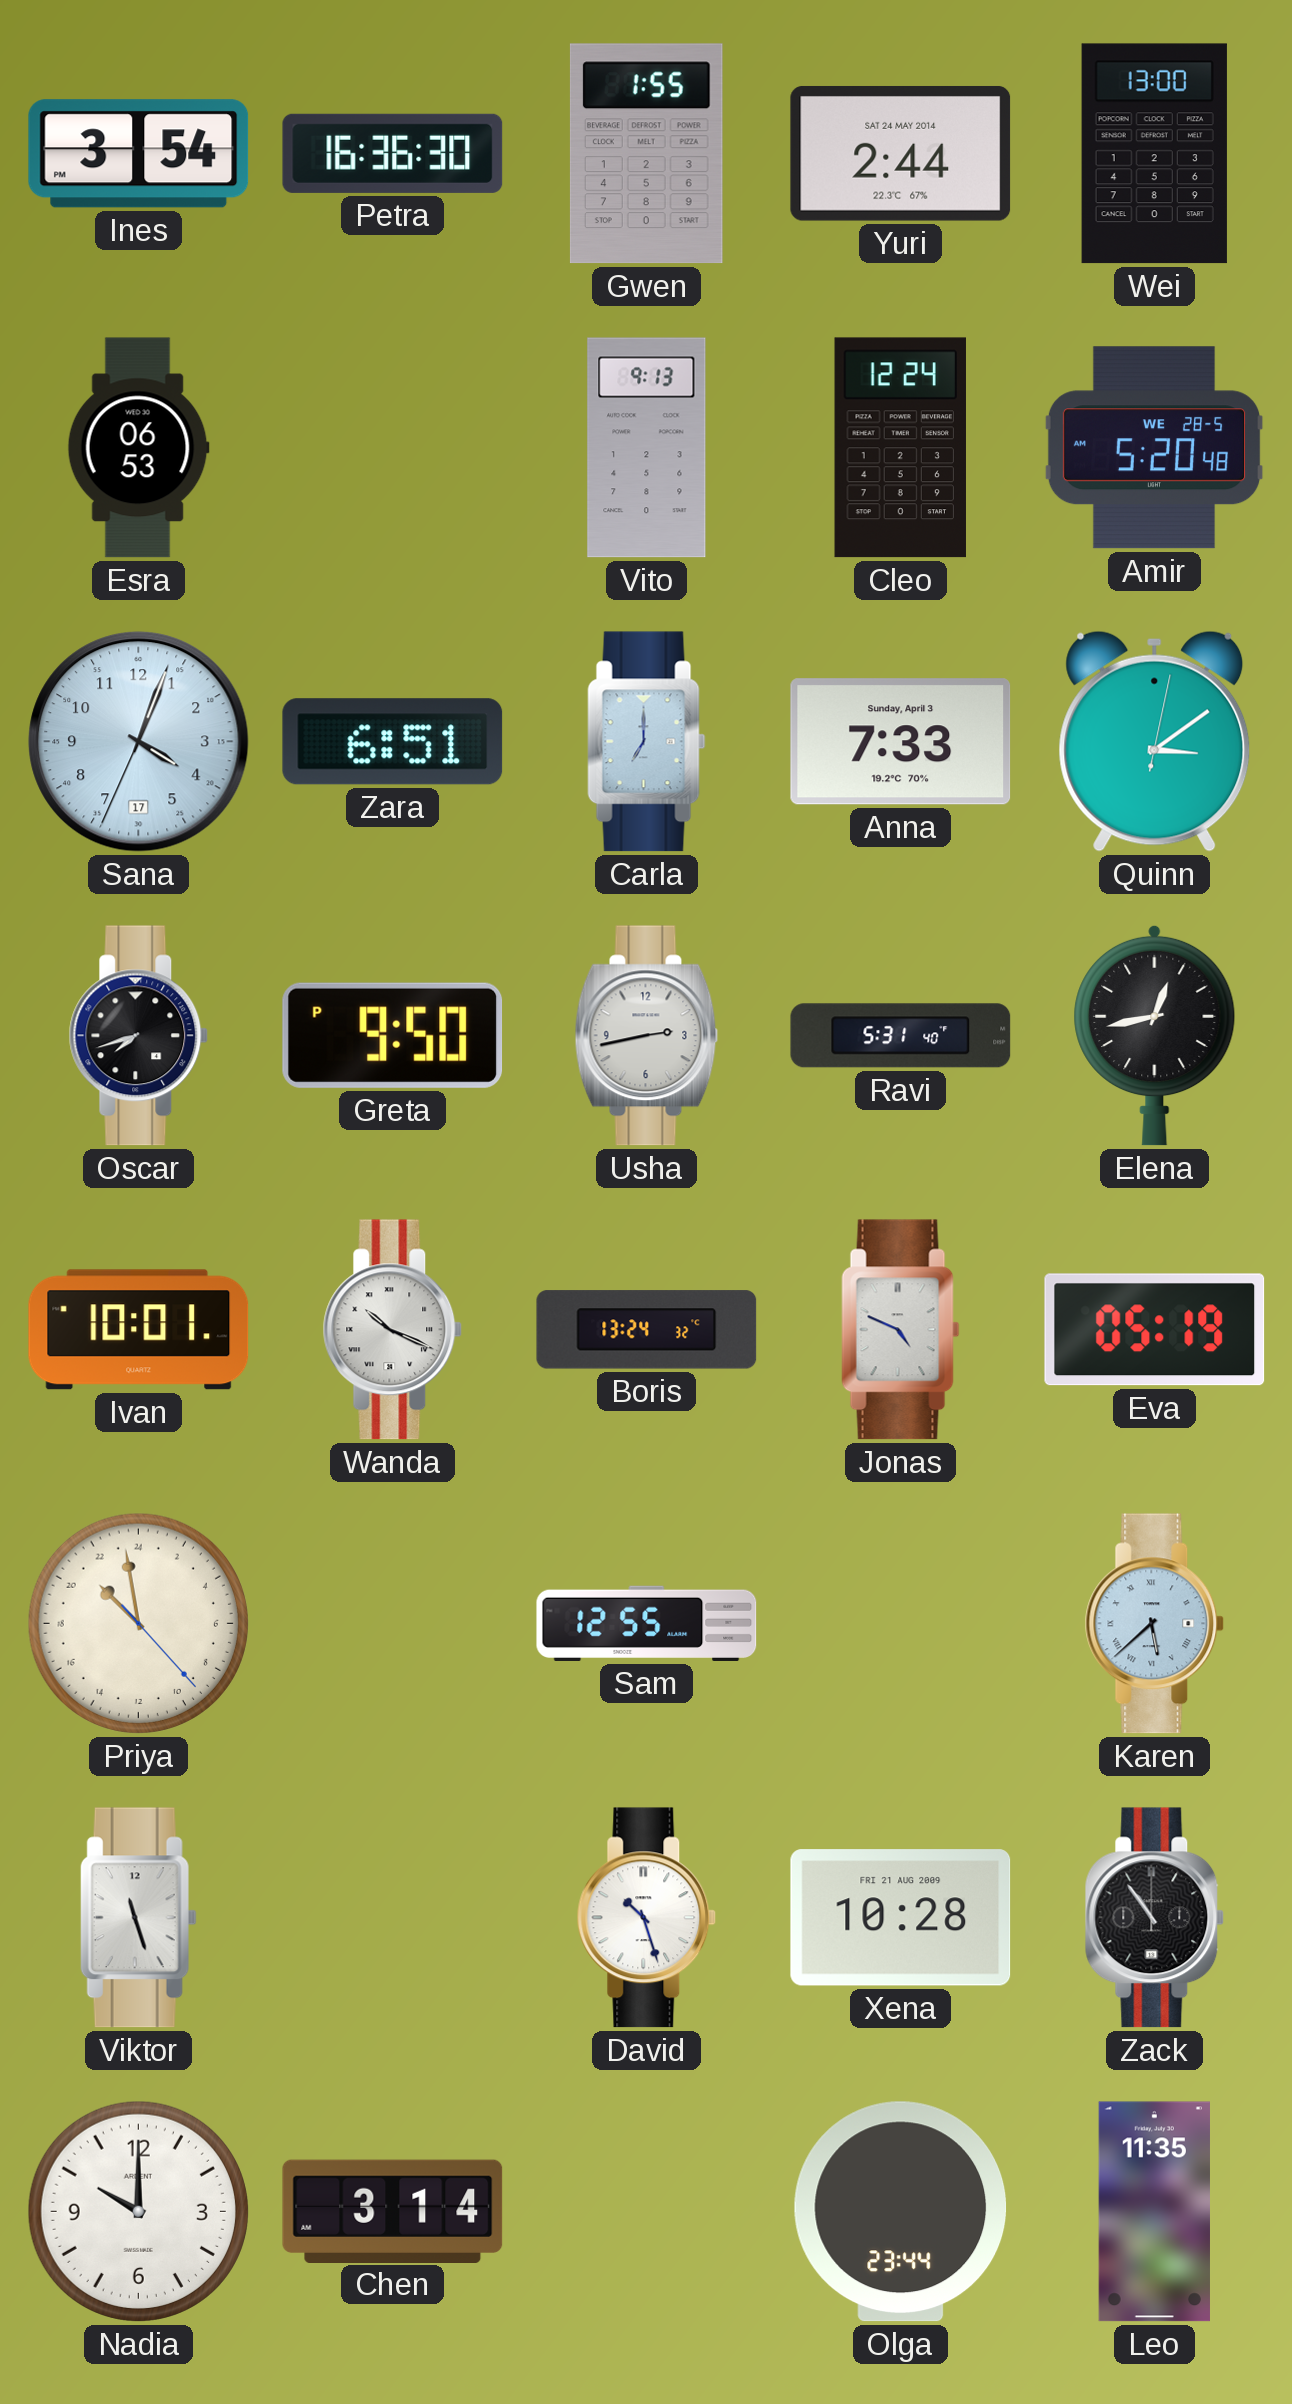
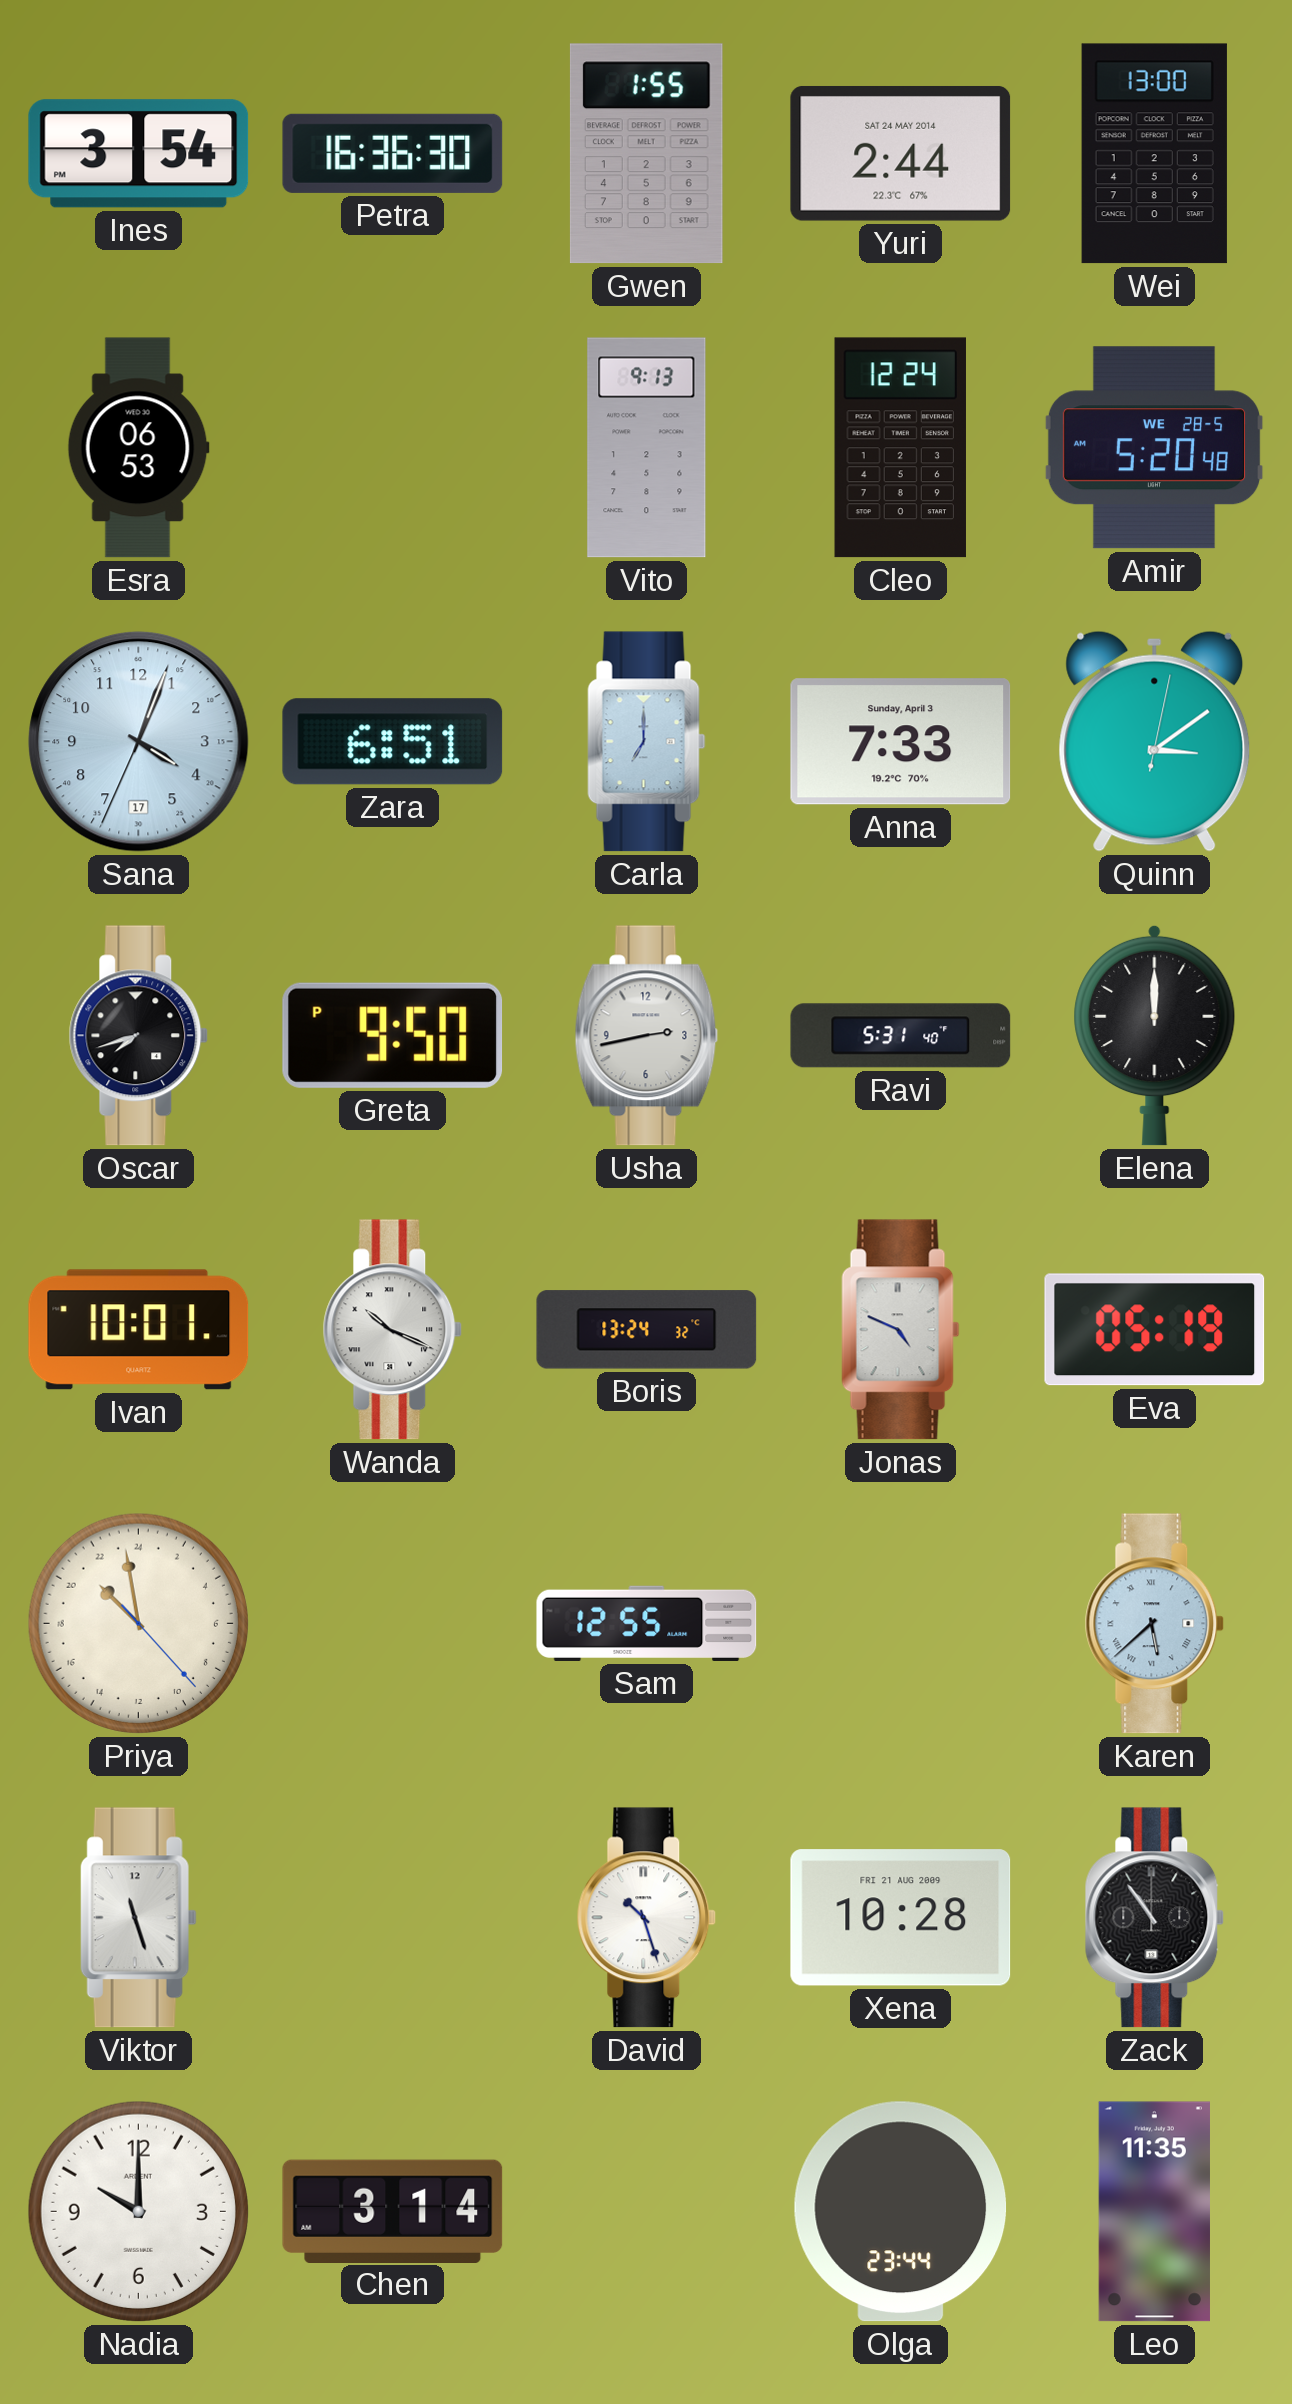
Elena: 12:43 -> 12:00
